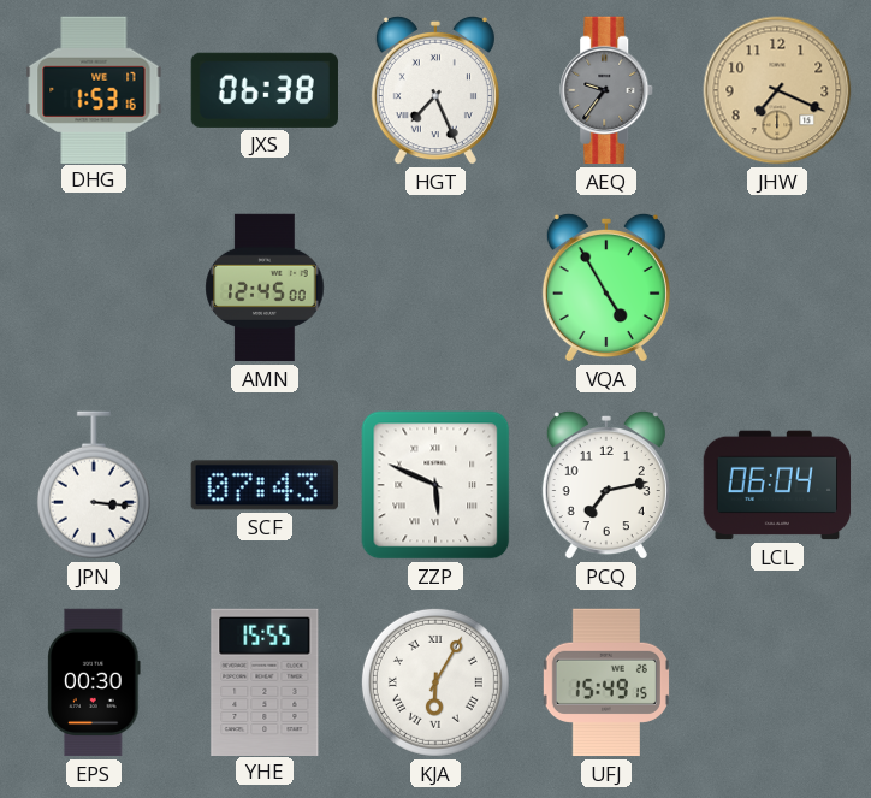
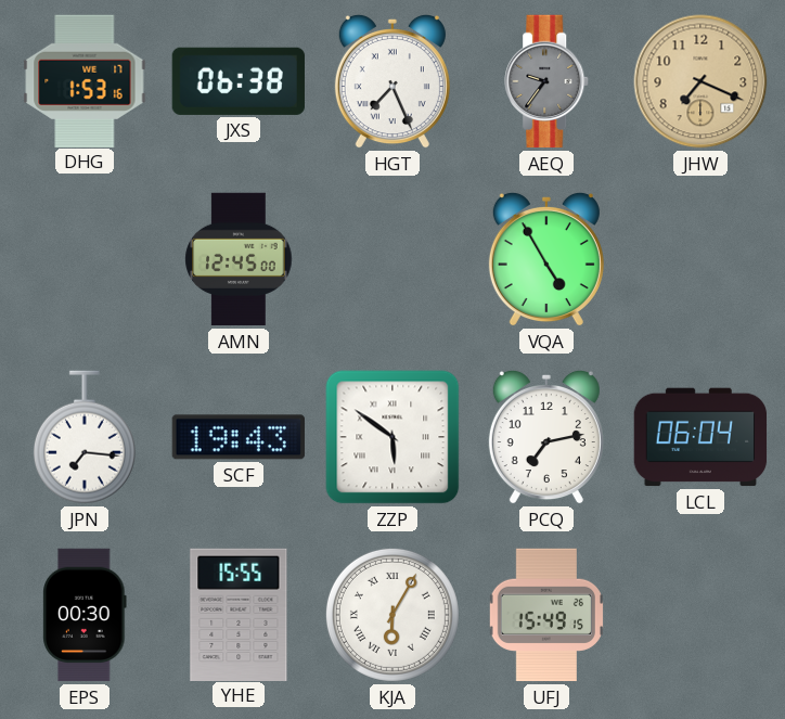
JPN: 3:16 -> 7:16
SCF: 07:43 -> 19:43
ZZP: 5:49 -> 5:51
